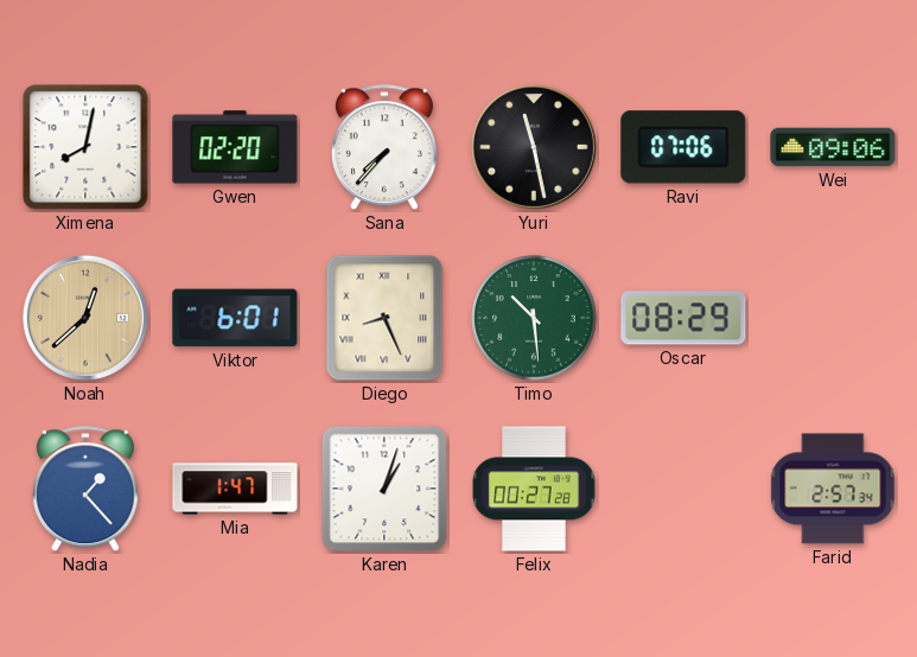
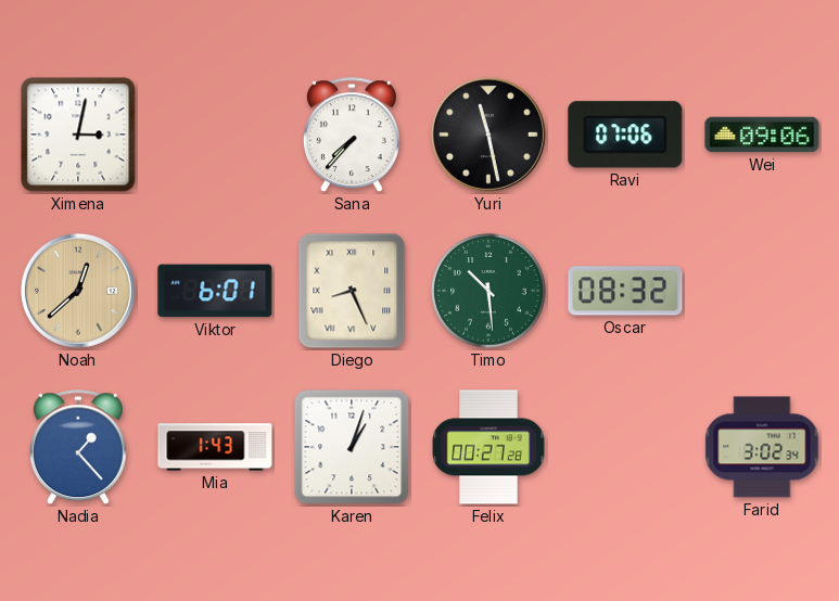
Ximena: 8:02 -> 3:02
Gwen: 02:20 -> none
Oscar: 08:29 -> 08:32
Mia: 1:47 -> 1:43
Farid: 2:57 -> 3:02
